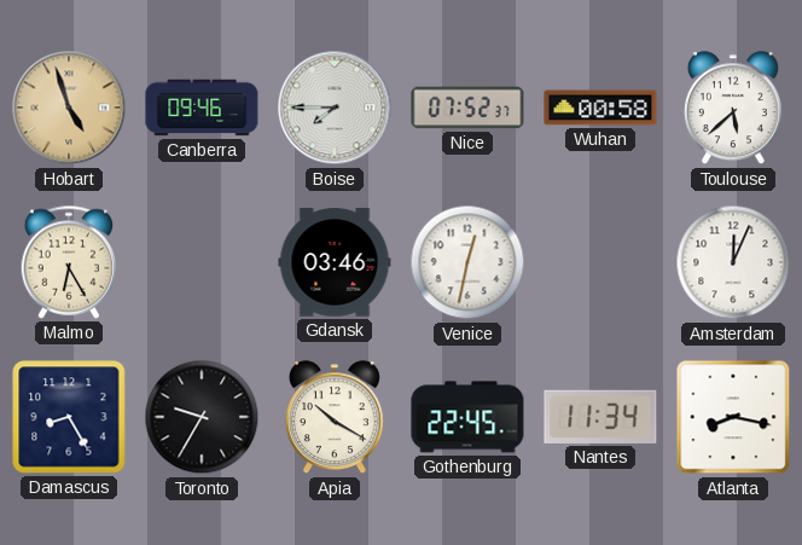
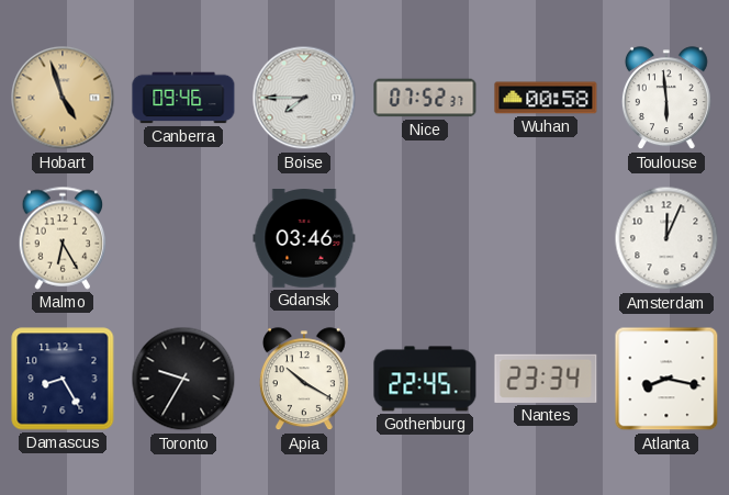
Toulouse: 5:38 -> 5:59
Venice: 12:32 -> none
Nantes: 11:34 -> 23:34
